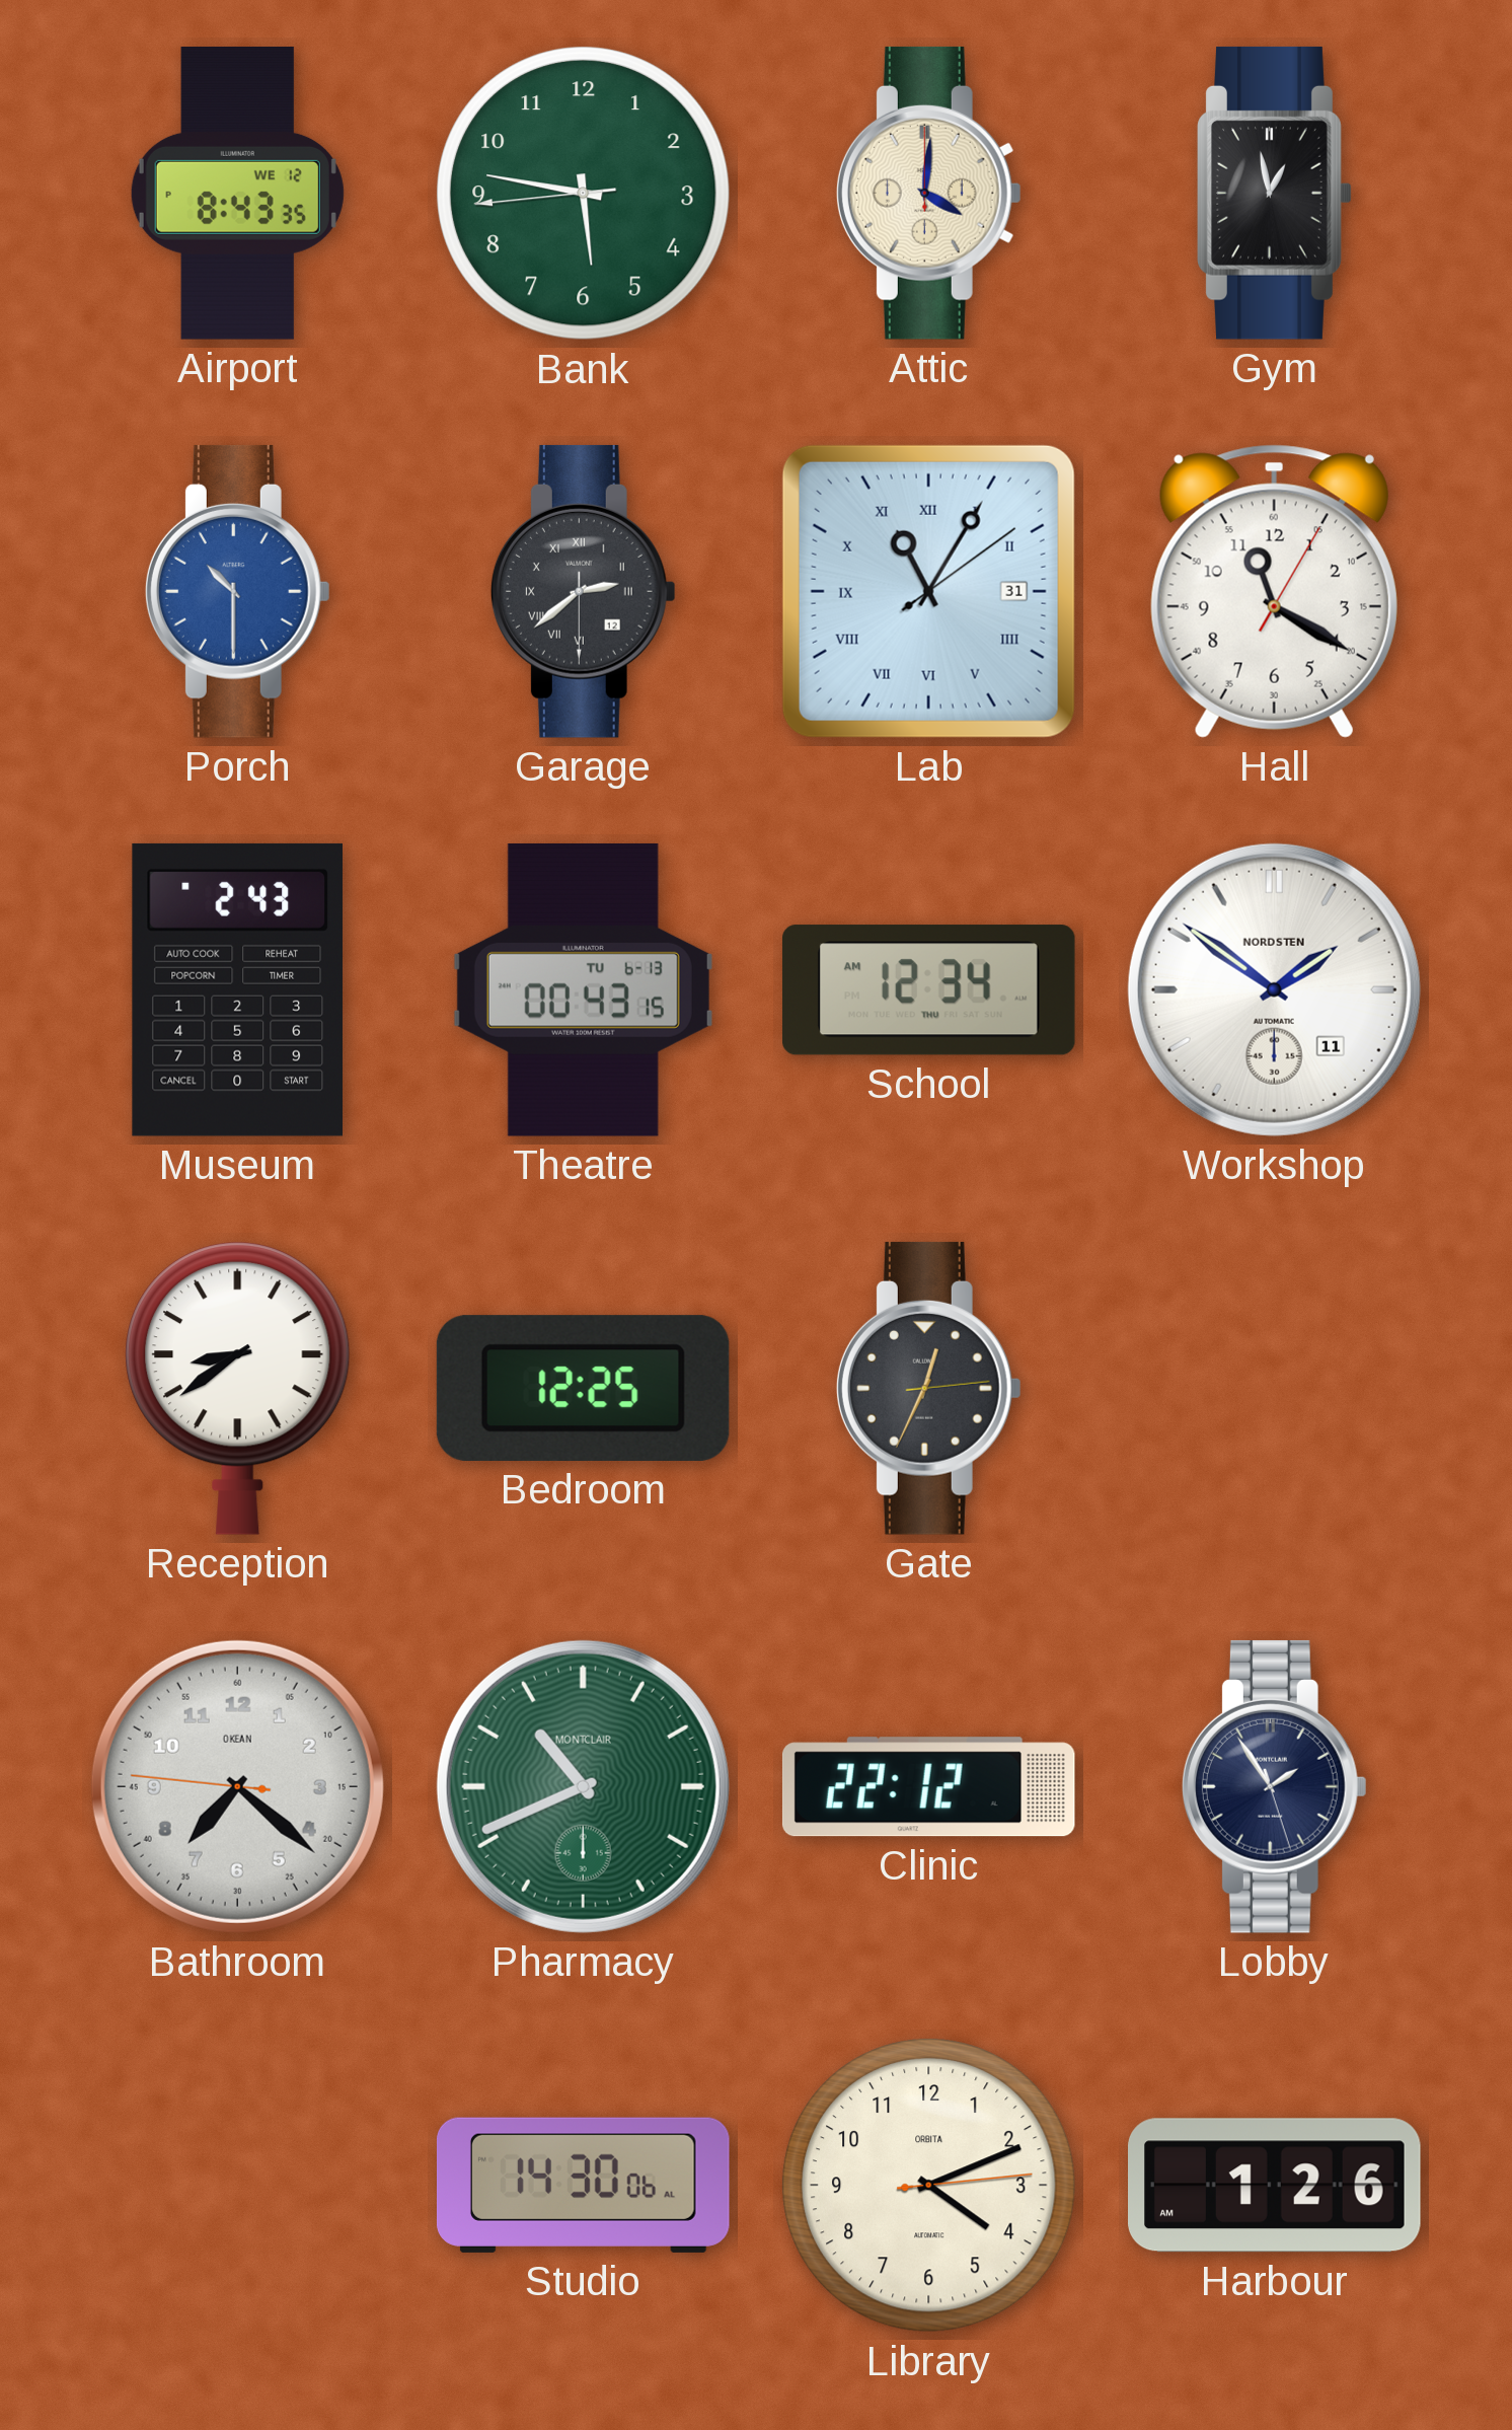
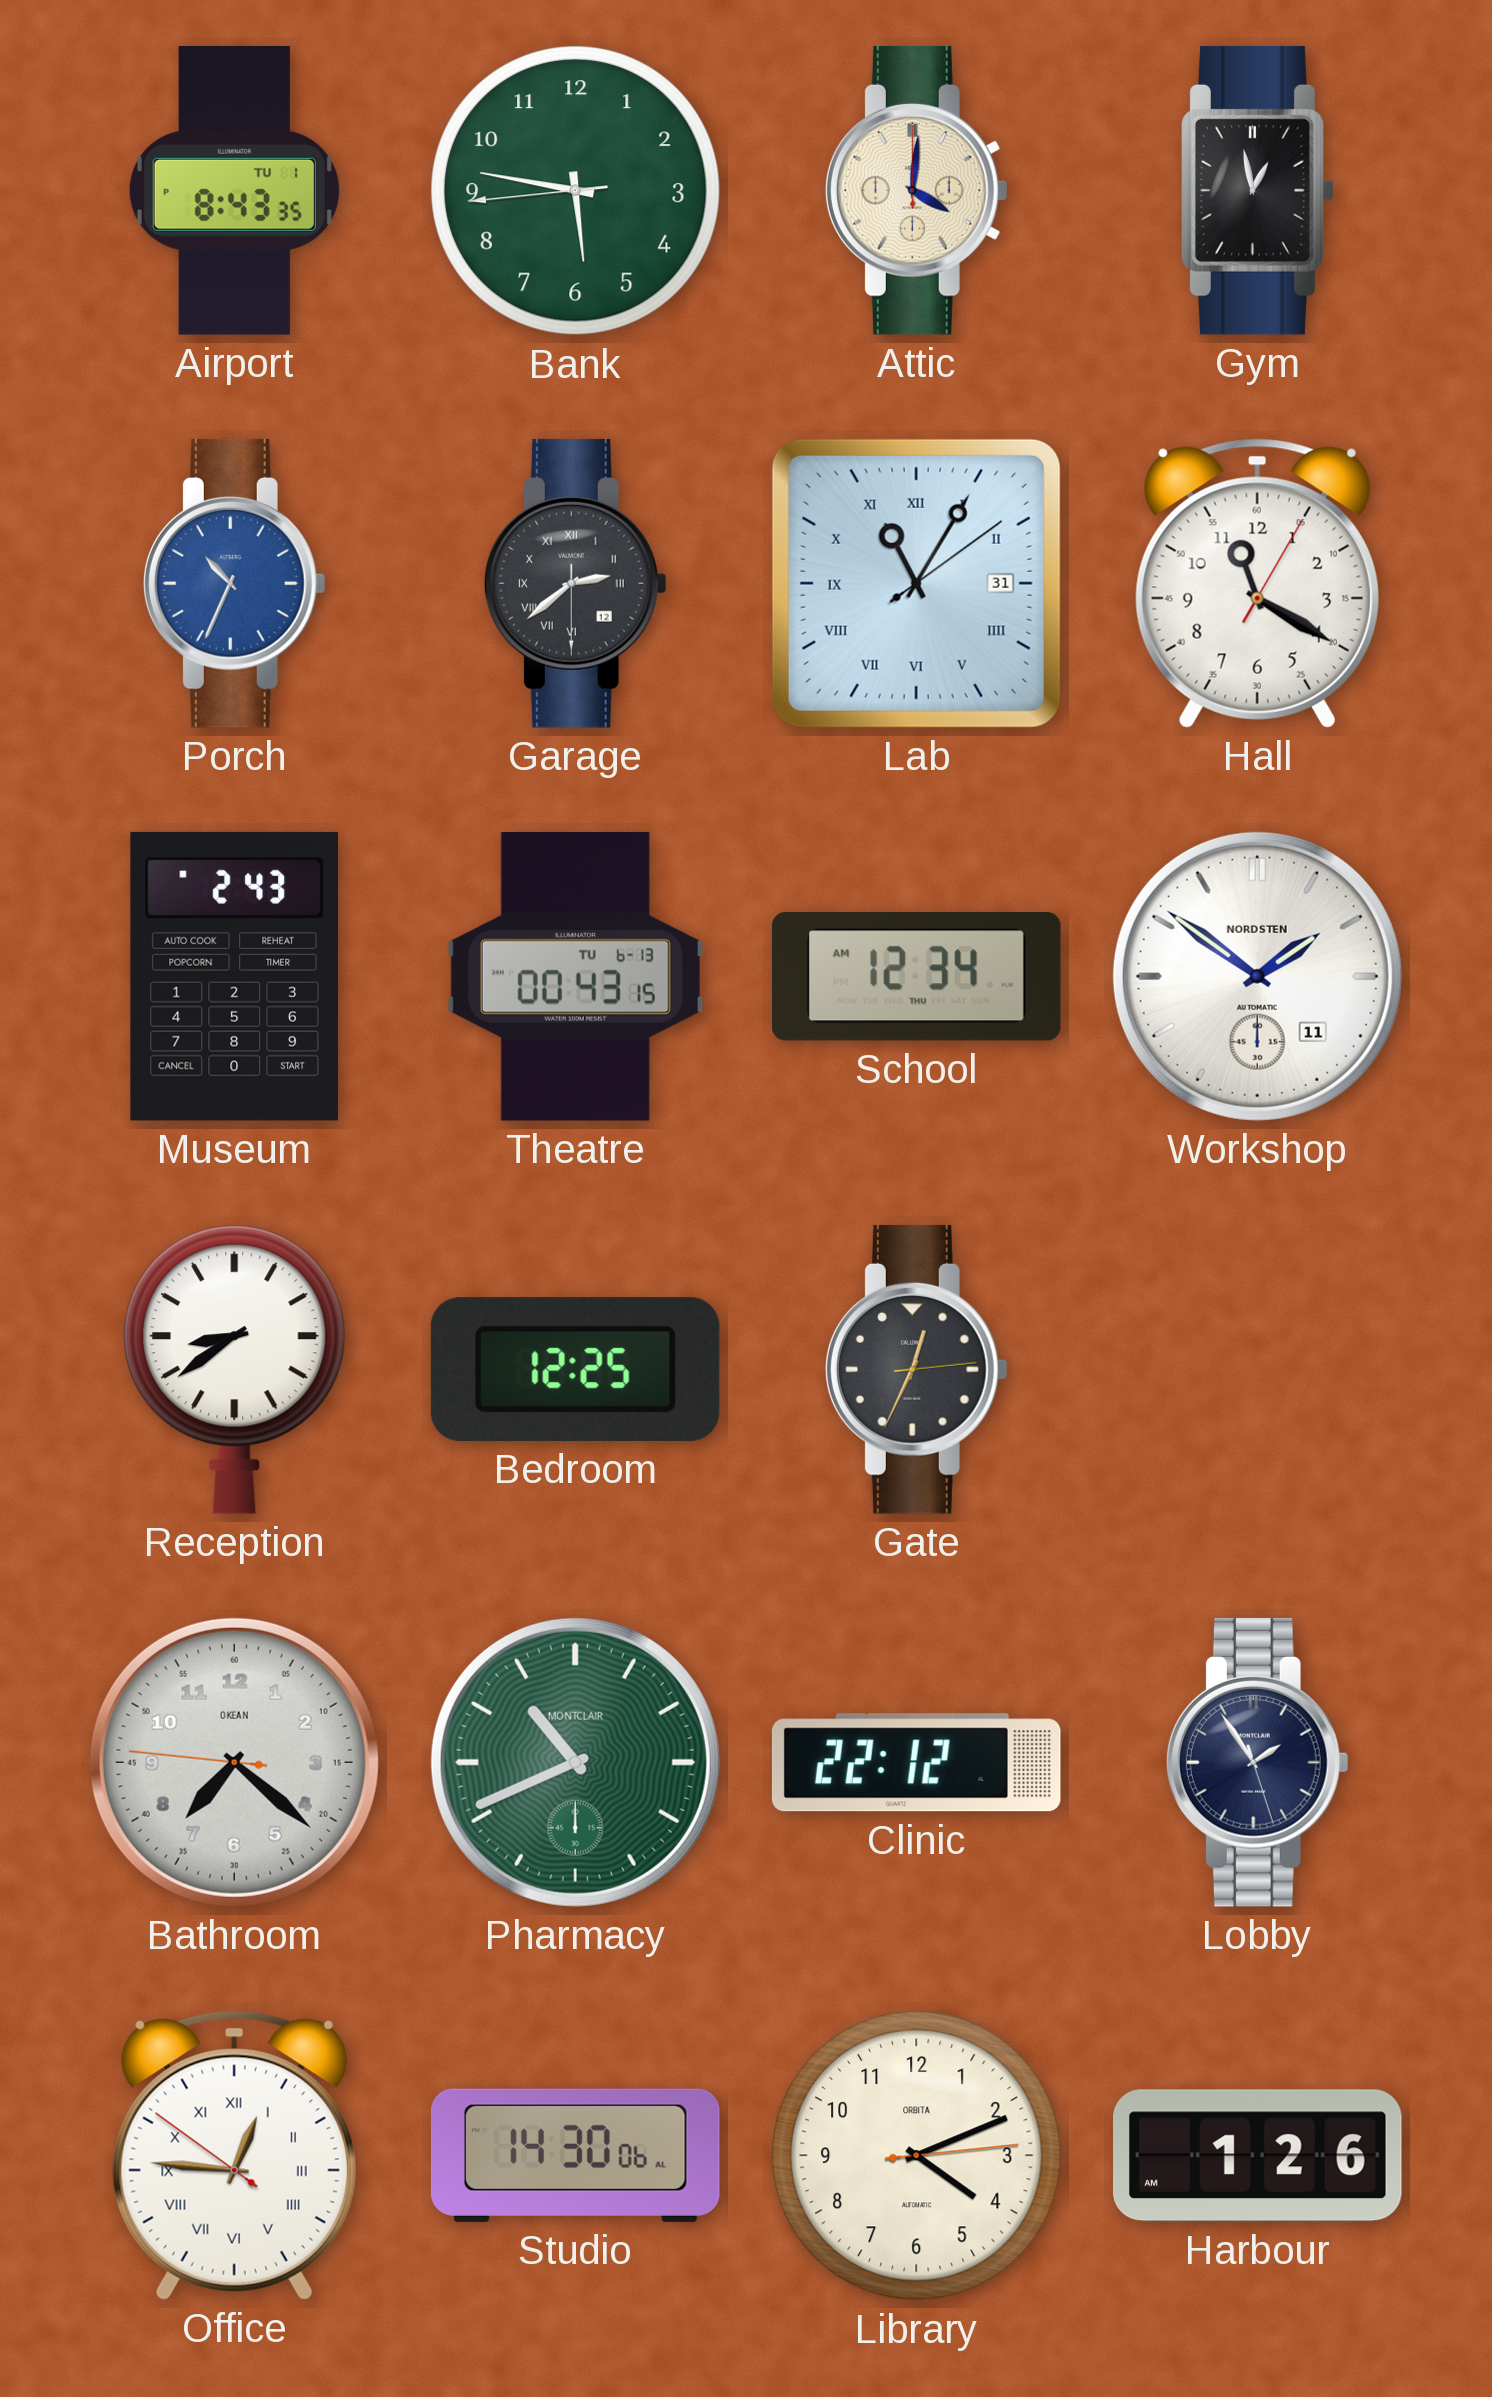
Airport date: WE 12 -> TU 1
Porch: 10:30 -> 10:34
Office: none -> 12:45
